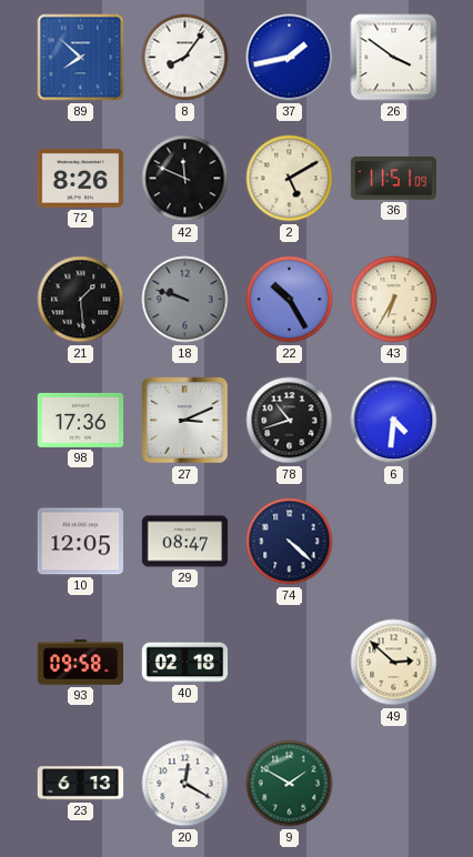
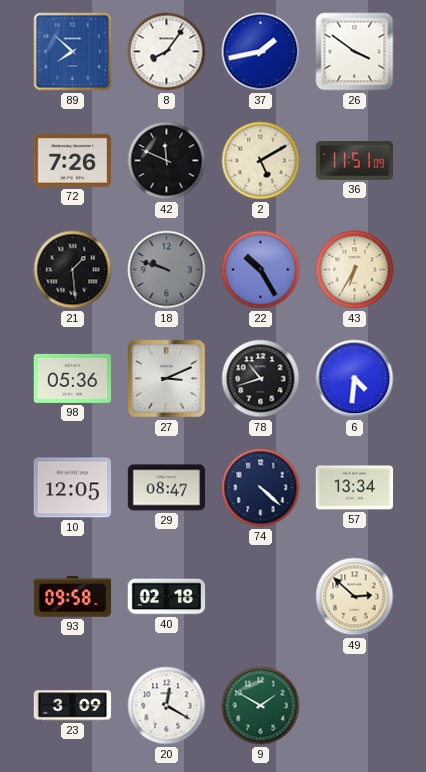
72: 8:26 -> 7:26
98: 17:36 -> 05:36
57: none -> 13:34
23: 6:13 -> 3:09
